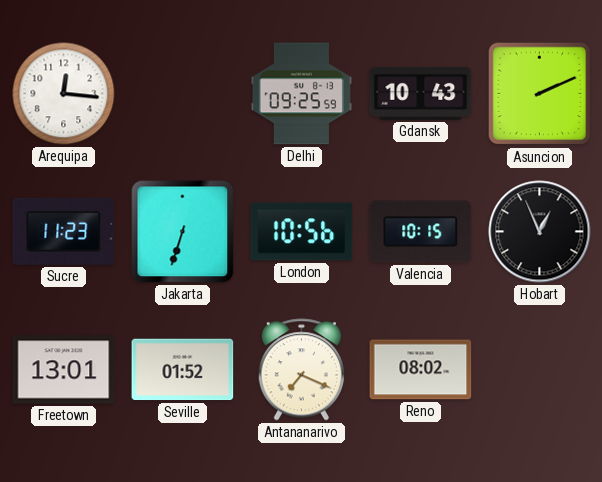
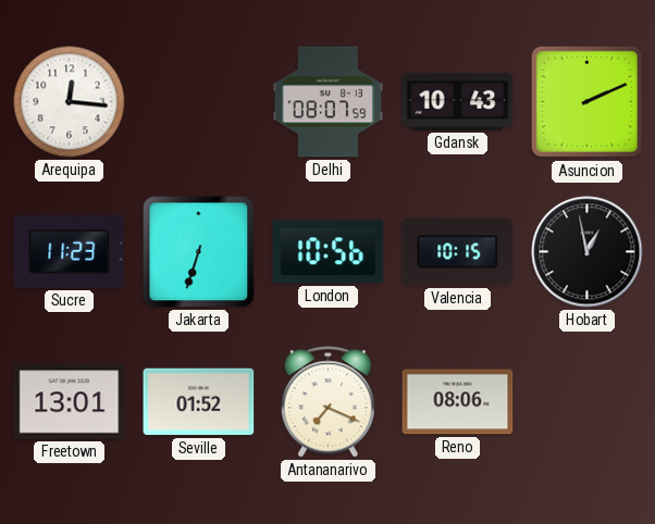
Delhi: 09:25 -> 08:07
Hobart: 12:56 -> 12:58
Reno: 08:02 -> 08:06
